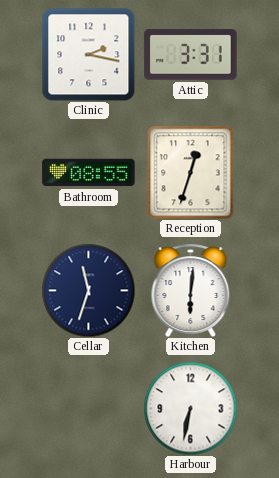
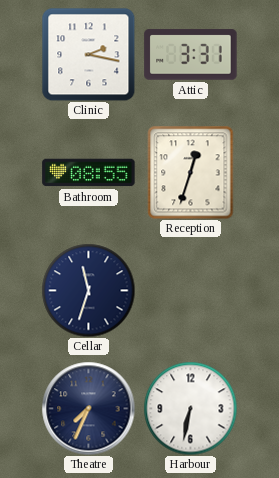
Kitchen: 6:01 -> none
Theatre: none -> 7:34
